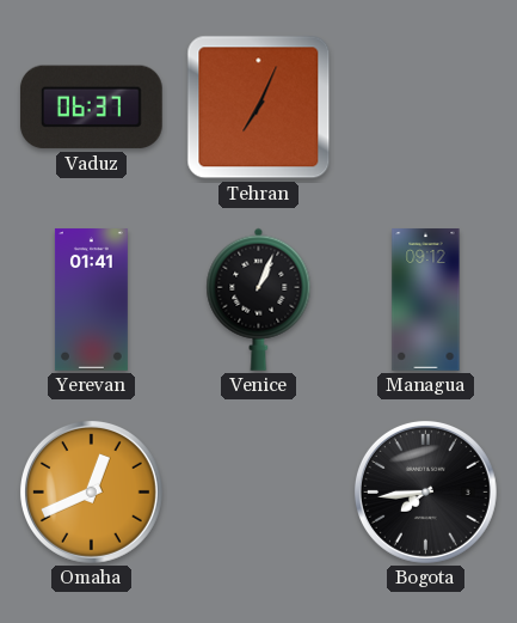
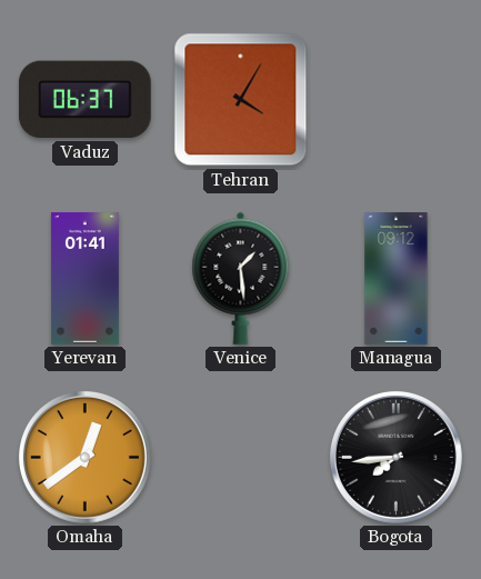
Tehran: 7:04 -> 4:05
Venice: 1:04 -> 1:29
Omaha: 12:41 -> 12:39
